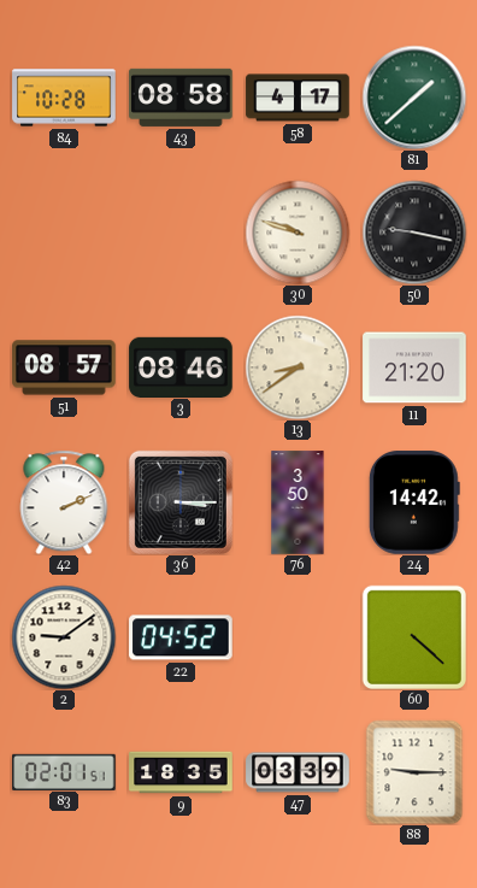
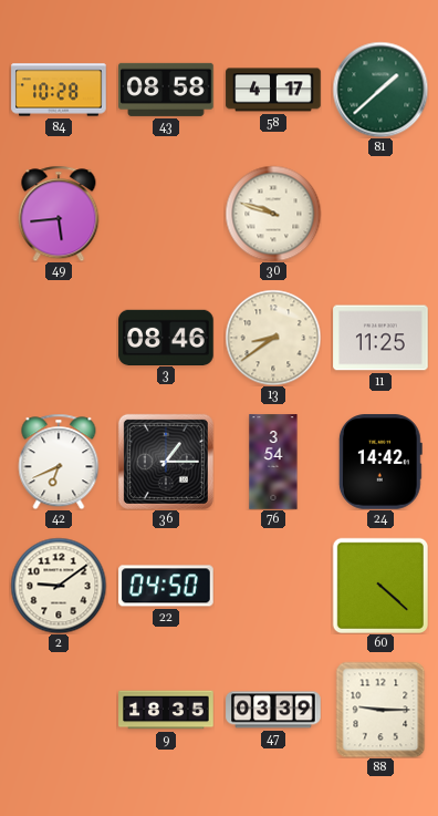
49: none -> 5:44
50: 9:17 -> none
51: 08:57 -> none
11: 21:20 -> 11:25
42: 2:11 -> 6:41
36: 3:15 -> 1:15
76: 3:50 -> 3:54
22: 04:52 -> 04:50
83: 02:01 -> none
